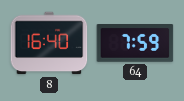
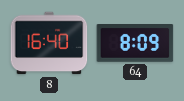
64: 7:59 -> 8:09
